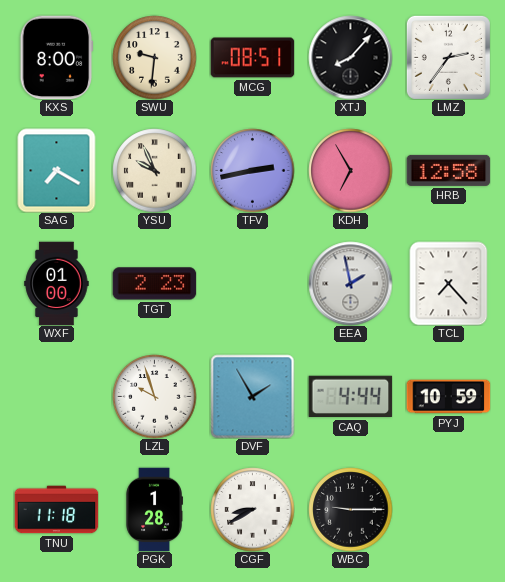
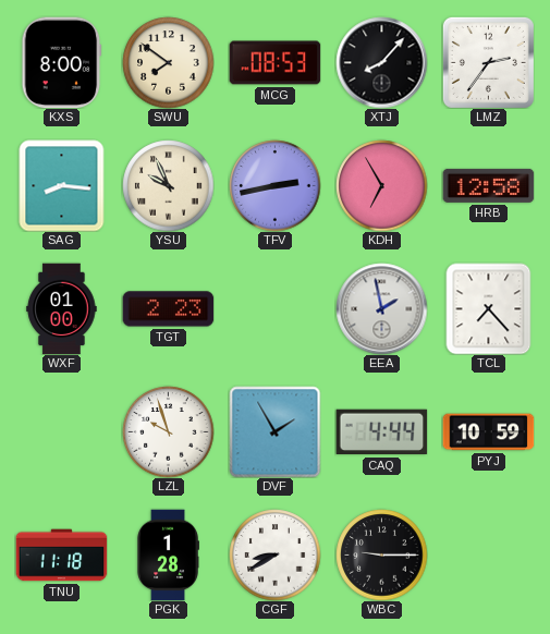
SWU: 9:31 -> 7:51
MCG: 08:51 -> 08:53
SAG: 7:20 -> 8:16
